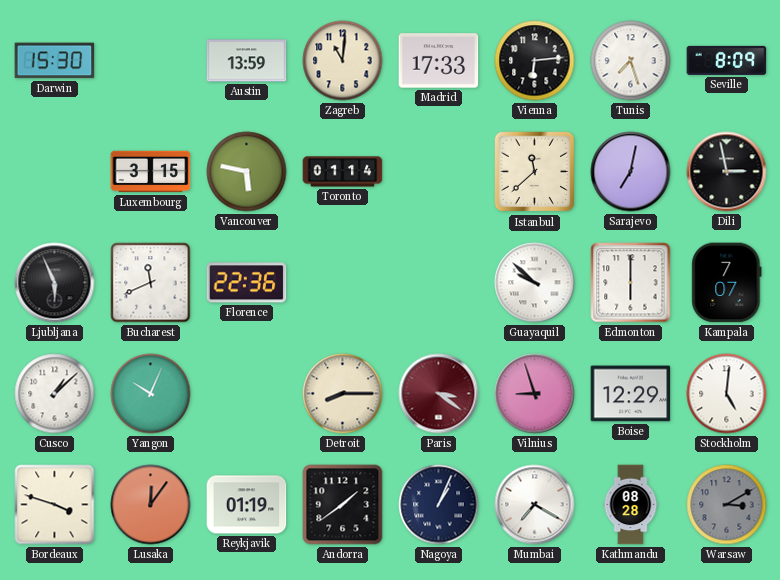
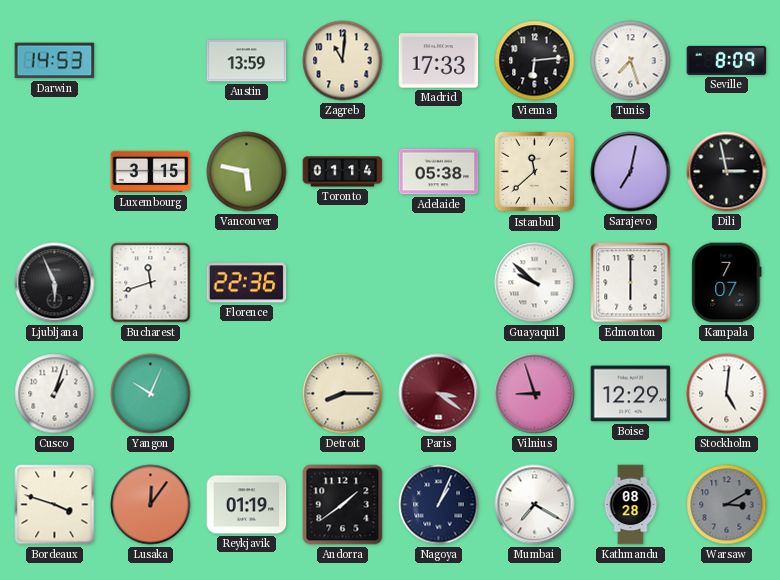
Darwin: 15:30 -> 14:53
Adelaide: none -> 05:38
Bucharest: 11:41 -> 11:42
Cusco: 1:08 -> 1:03
